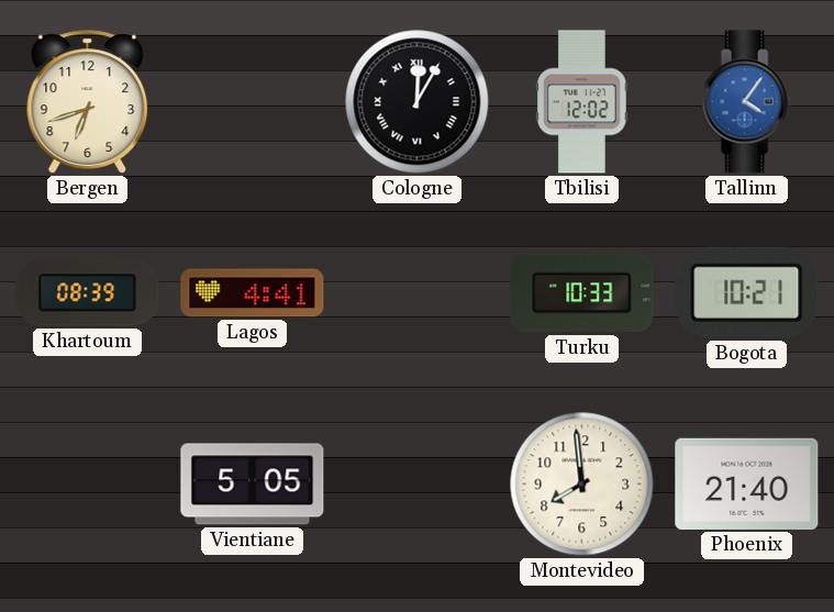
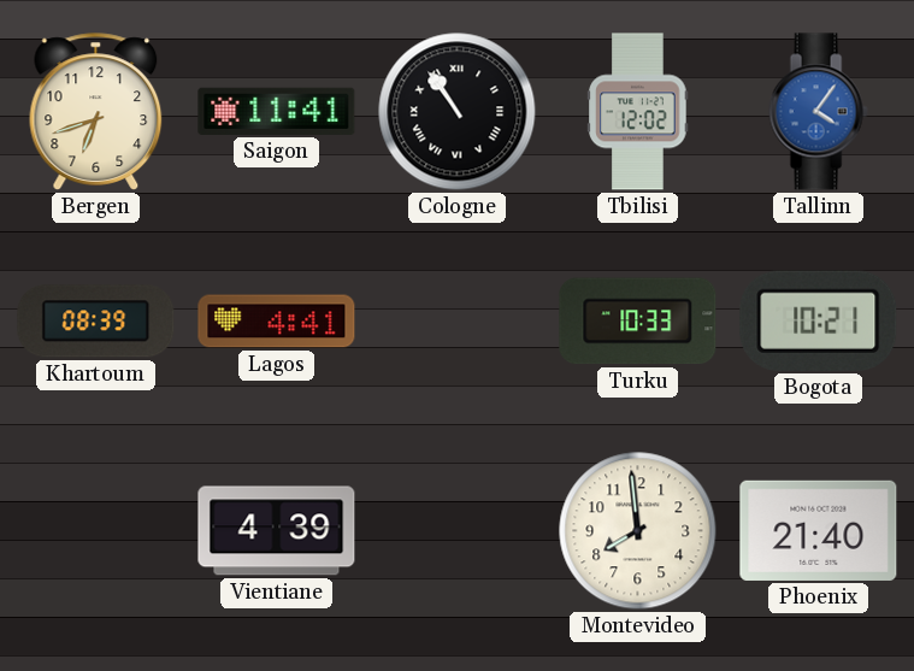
Saigon: none -> 11:41
Cologne: 12:05 -> 10:54
Vientiane: 5:05 -> 4:39
